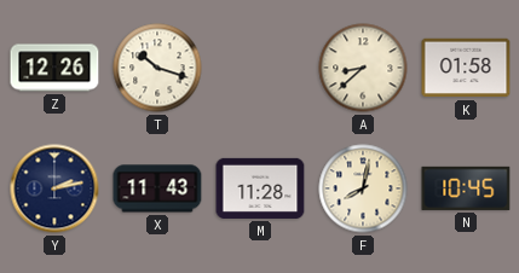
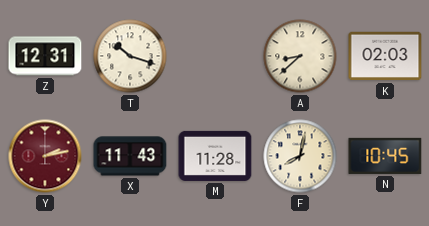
Z: 12:26 -> 12:31
K: 01:58 -> 02:03
Y dial: navy -> burgundy
